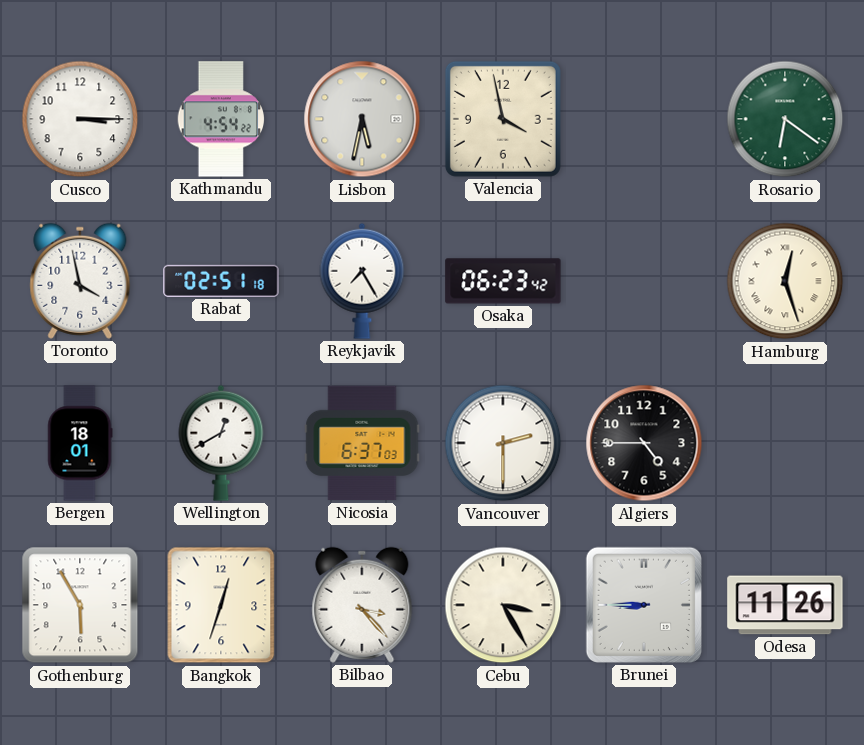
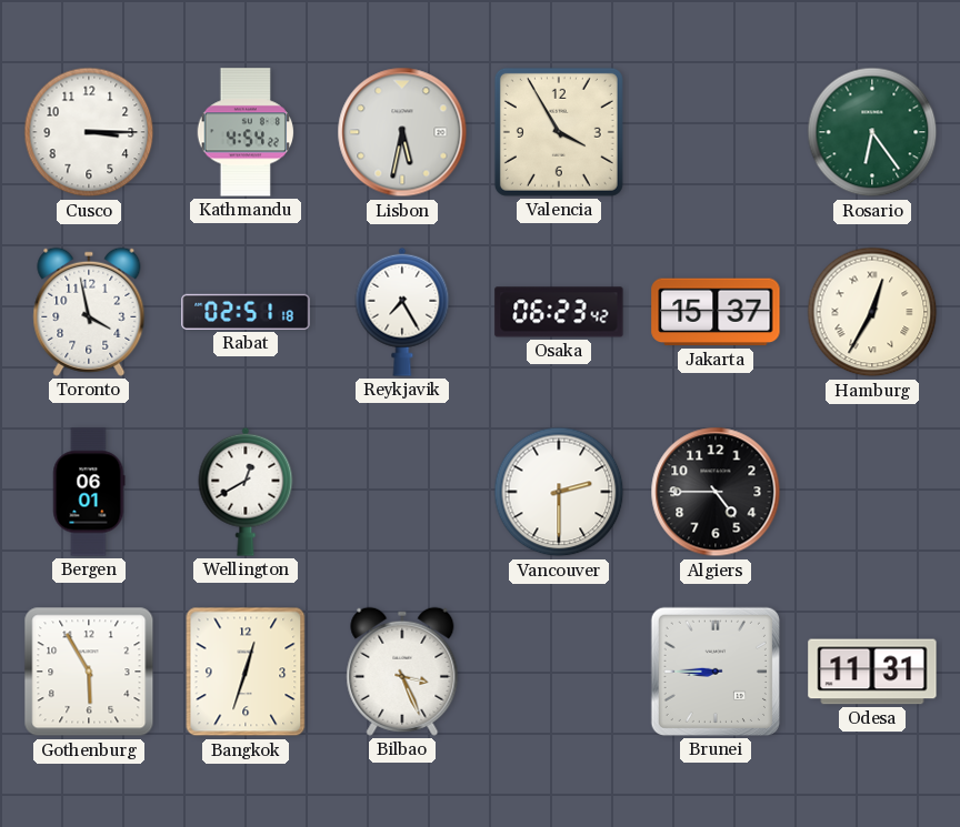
Valencia: 3:58 -> 3:55
Rosario: 6:21 -> 6:24
Jakarta: none -> 15:37
Hamburg: 12:27 -> 12:35
Bergen: 18:01 -> 06:01
Nicosia: 6:37 -> none
Bilbao: 3:23 -> 3:26
Cebu: 3:25 -> none
Odesa: 11:26 -> 11:31
